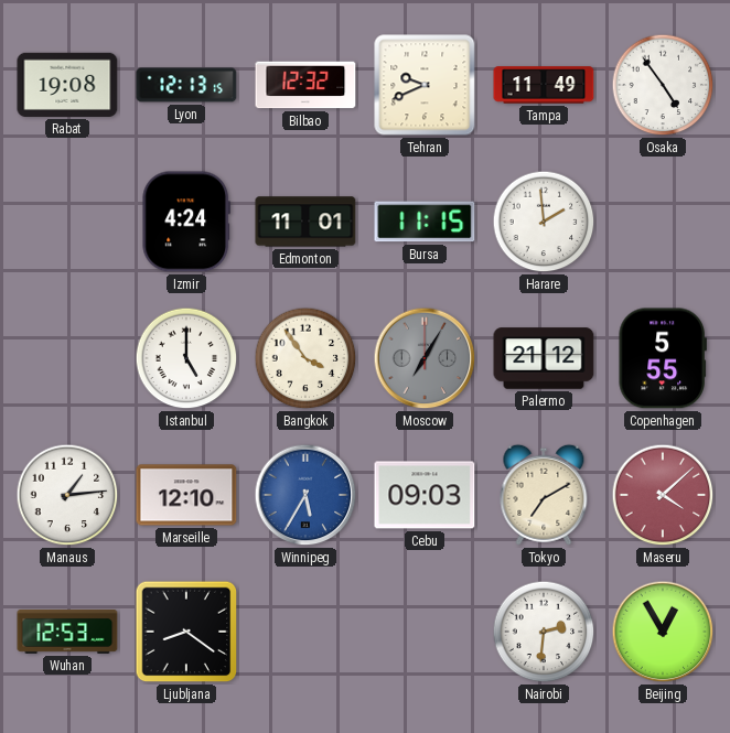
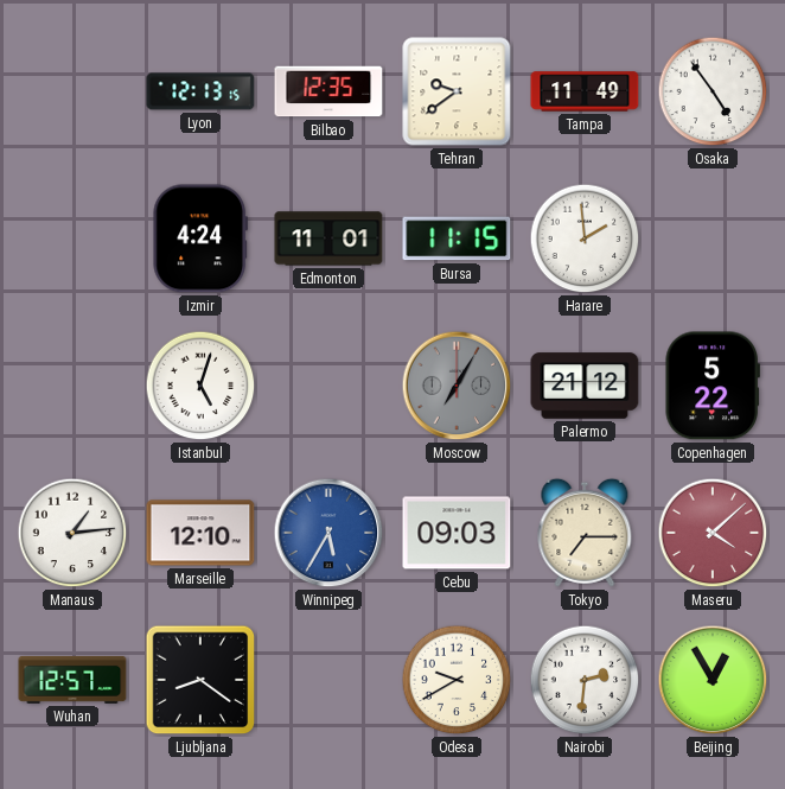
Rabat: 19:08 -> none
Bilbao: 12:32 -> 12:35
Tehran: 9:41 -> 9:39
Istanbul: 5:00 -> 5:03
Bangkok: 3:54 -> none
Copenhagen: 5:55 -> 5:22
Tokyo: 7:10 -> 7:15
Wuhan: 12:53 -> 12:57
Odesa: none -> 9:40
